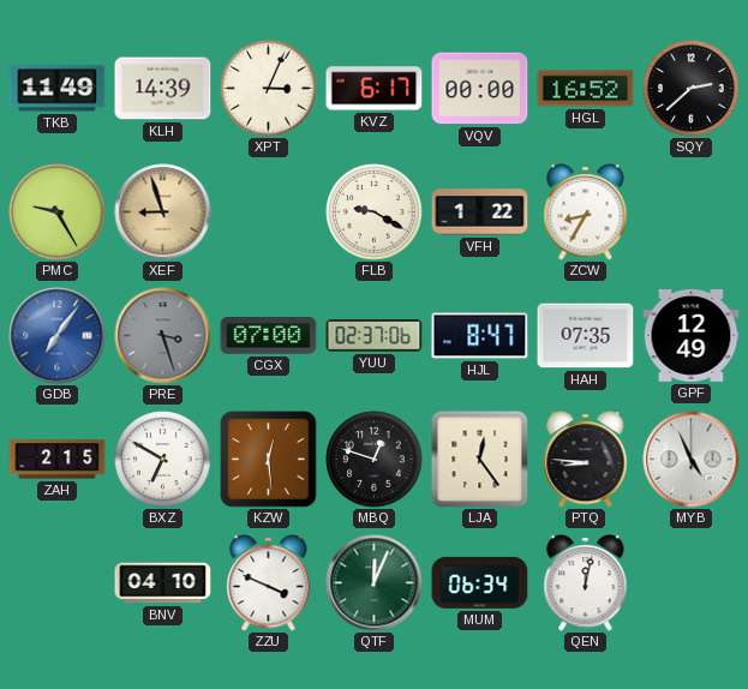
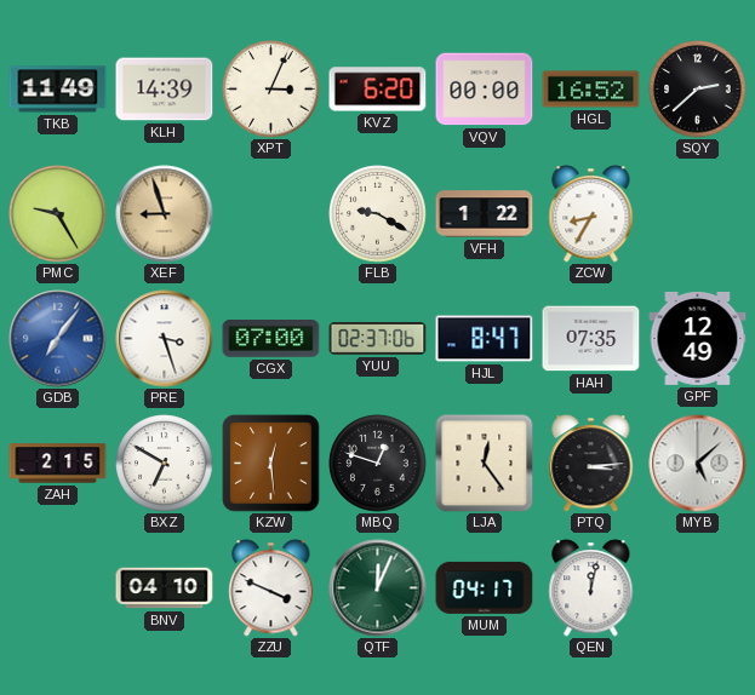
KVZ: 6:17 -> 6:20
PRE dial: grey -> white
PTQ: 8:46 -> 3:14
MYB: 4:56 -> 5:08
MUM: 06:34 -> 04:17
